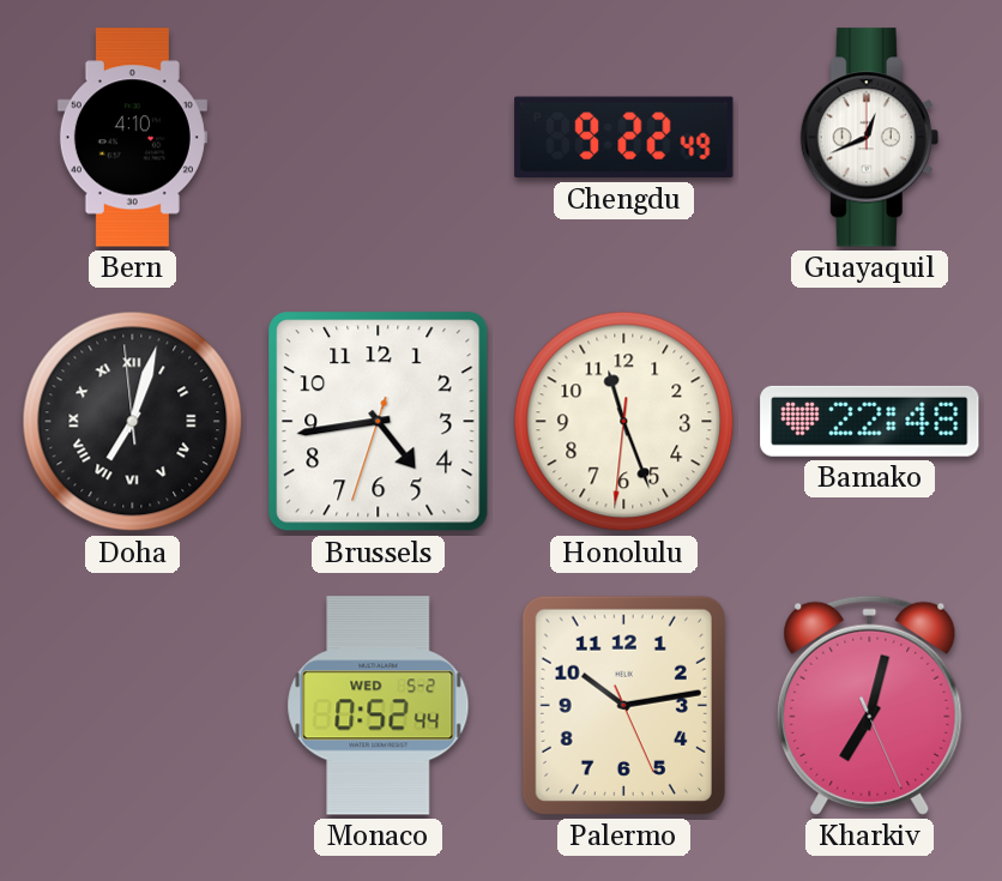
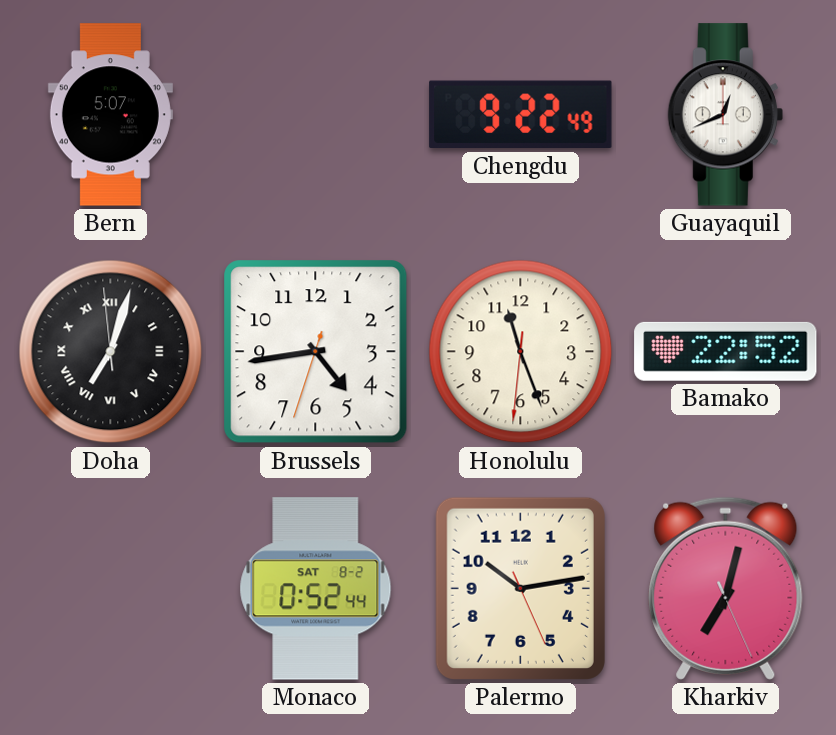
Bern: 4:10 -> 5:07
Bamako: 22:48 -> 22:52
Monaco date: WED 5-2 -> SAT 8-2
